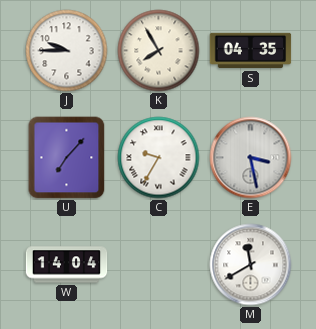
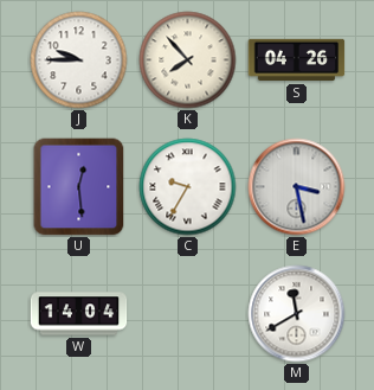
K: 7:55 -> 7:53
S: 04:35 -> 04:26
U: 7:07 -> 12:29
